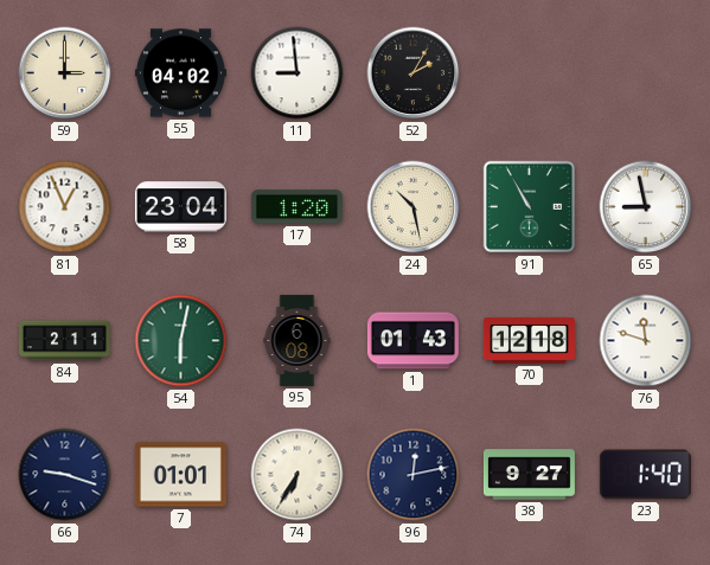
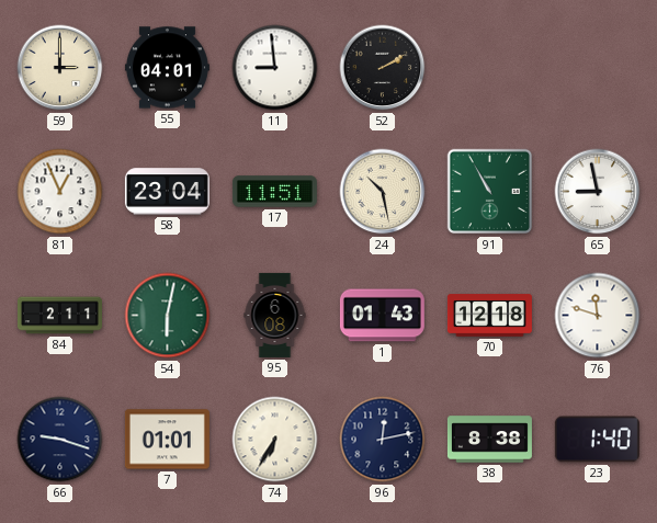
55: 04:02 -> 04:01
52: 2:05 -> 2:10
17: 1:20 -> 11:51
38: 9:27 -> 8:38
